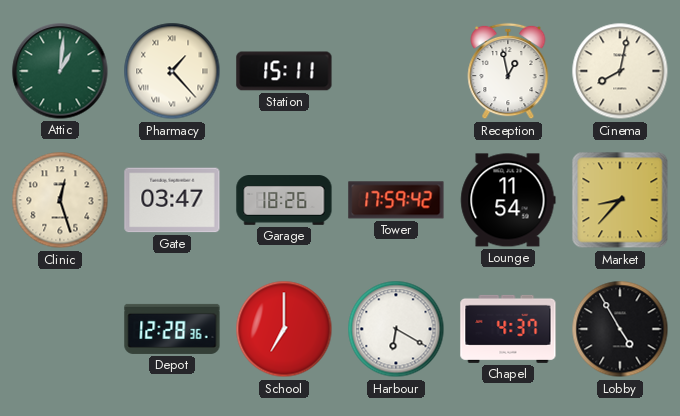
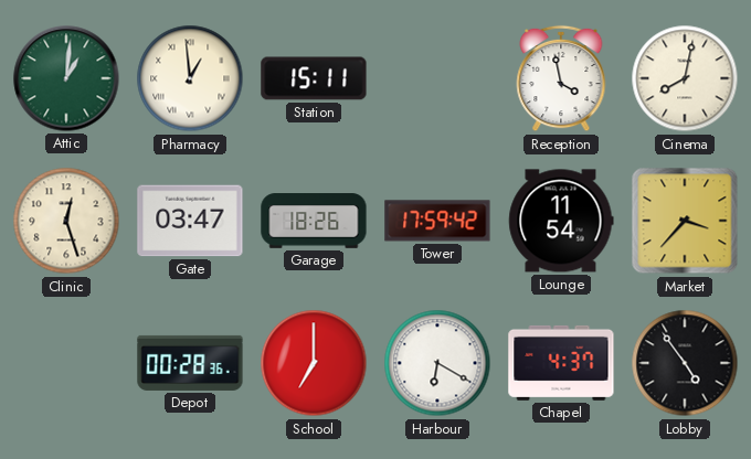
Pharmacy: 1:23 -> 12:59
Reception: 12:58 -> 3:58
Market: 8:37 -> 3:37
Depot: 12:28 -> 00:28
Lobby: 4:55 -> 4:54
